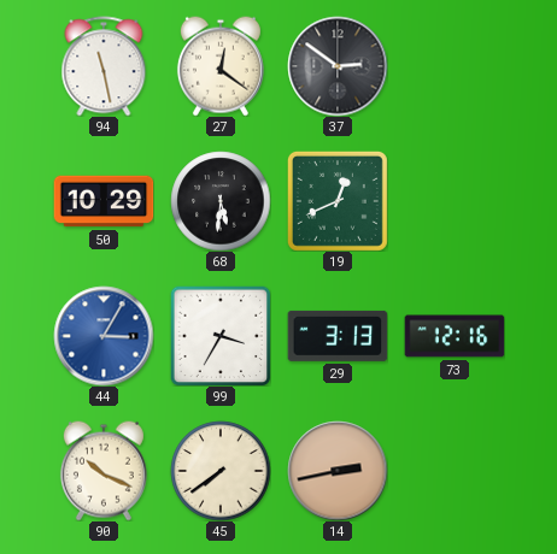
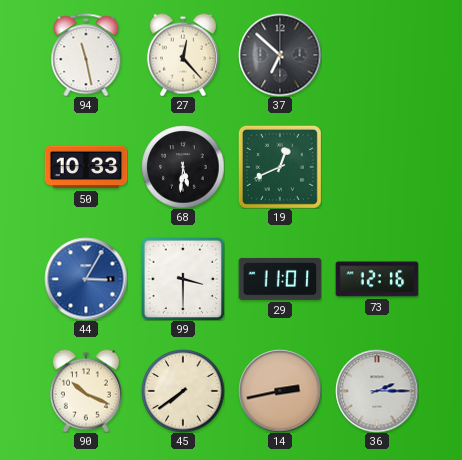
27: 12:21 -> 12:23
37: 2:51 -> 6:52
50: 10:29 -> 10:33
99: 3:35 -> 3:30
29: 3:13 -> 11:01
36: none -> 2:15
